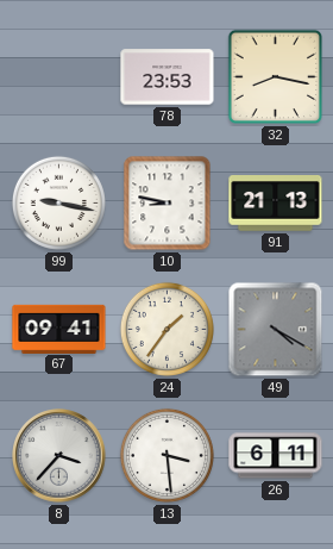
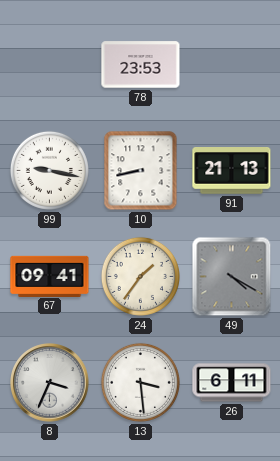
32: 8:17 -> none
10: 8:47 -> 8:43
8: 3:37 -> 3:34
